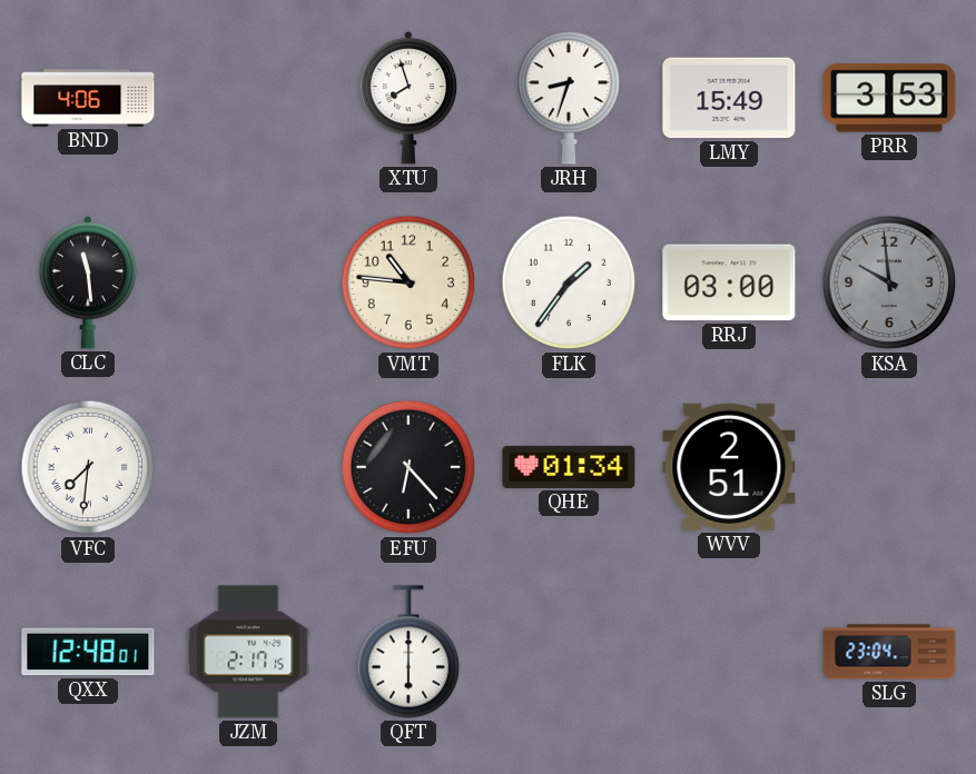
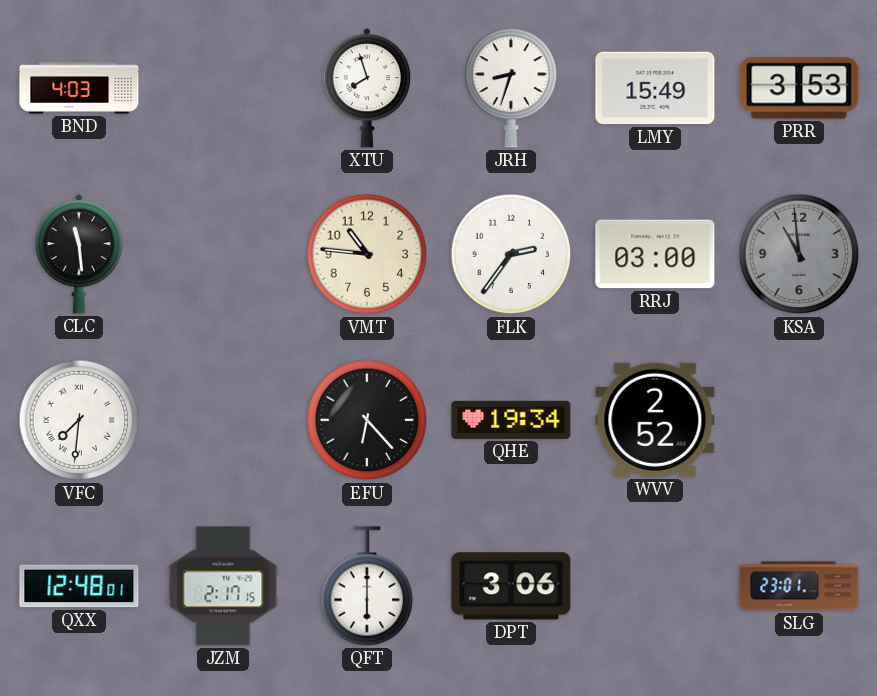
BND: 4:06 -> 4:03
FLK: 1:36 -> 2:36
KSA: 9:59 -> 10:59
QHE: 01:34 -> 19:34
WVV: 2:51 -> 2:52
DPT: none -> 3:06
SLG: 23:04 -> 23:01
